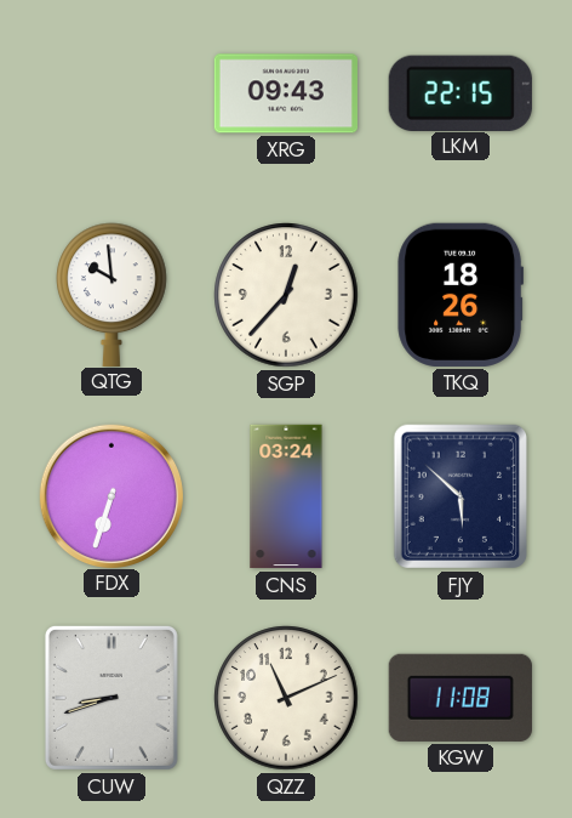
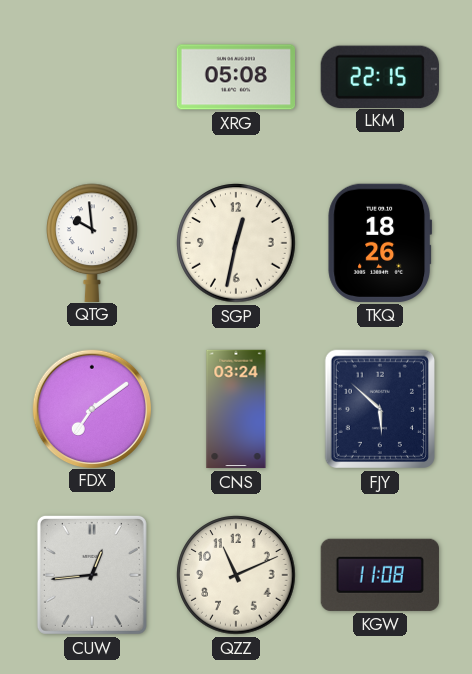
XRG: 09:43 -> 05:08
SGP: 12:37 -> 12:32
FDX: 6:33 -> 7:09
CUW: 8:42 -> 12:44
